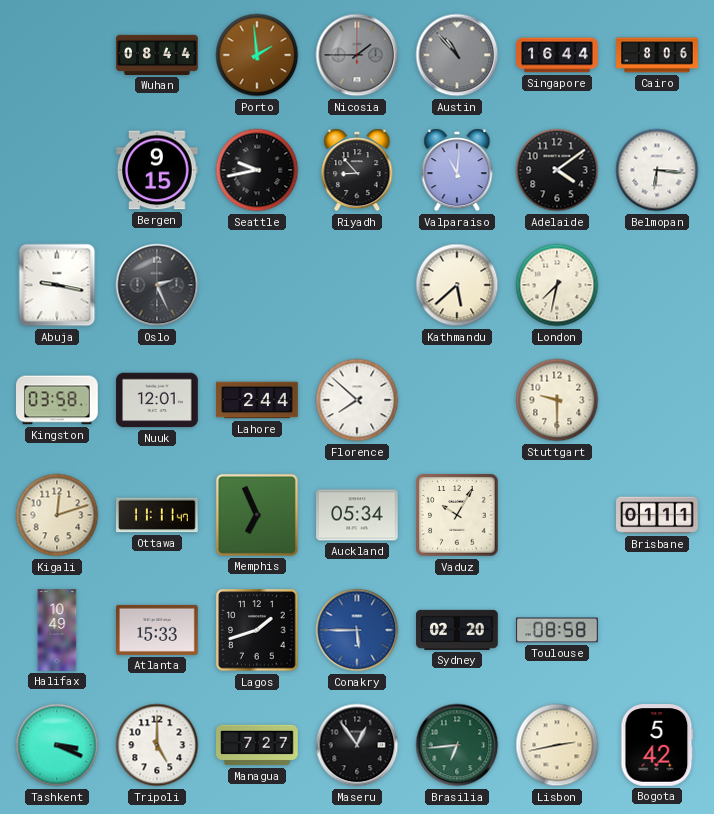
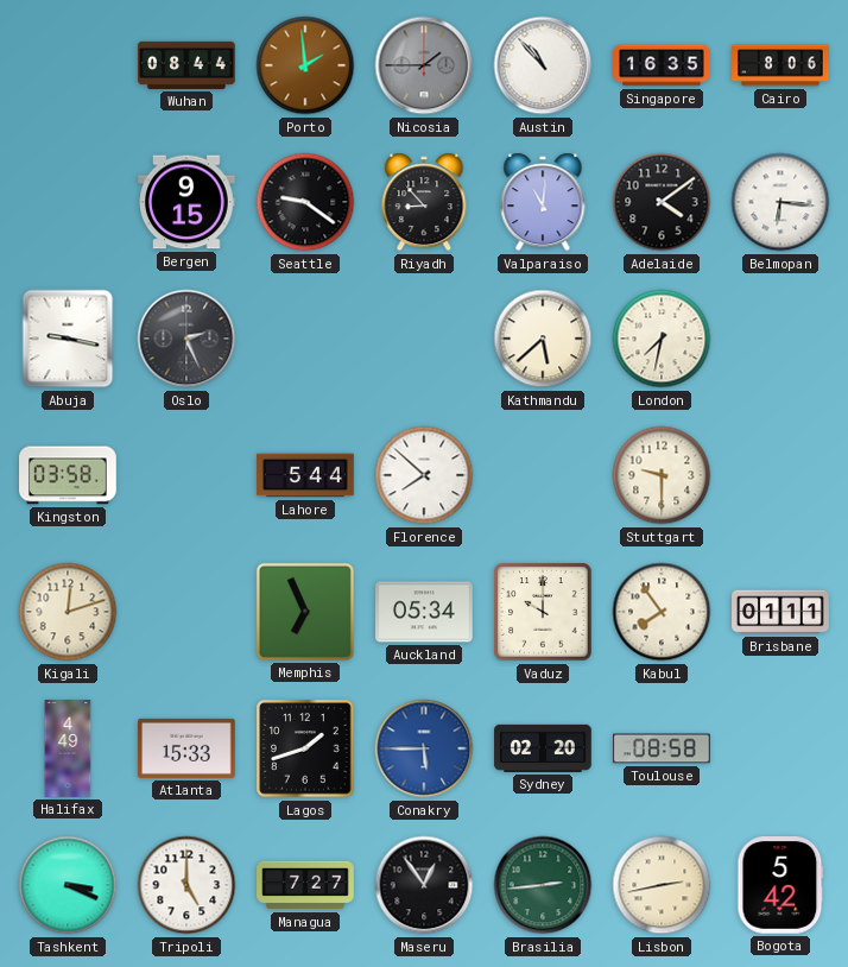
Austin dial: grey -> white
Singapore: 16:44 -> 16:35
Seattle: 9:43 -> 9:21
Nuuk: 12:01 -> none
Lahore: 2:44 -> 5:44
Ottawa: 11:11 -> none
Vaduz: 10:05 -> 10:00
Kabul: none -> 7:54
Halifax: 10:49 -> 4:49
Brasilia: 6:44 -> 2:44
